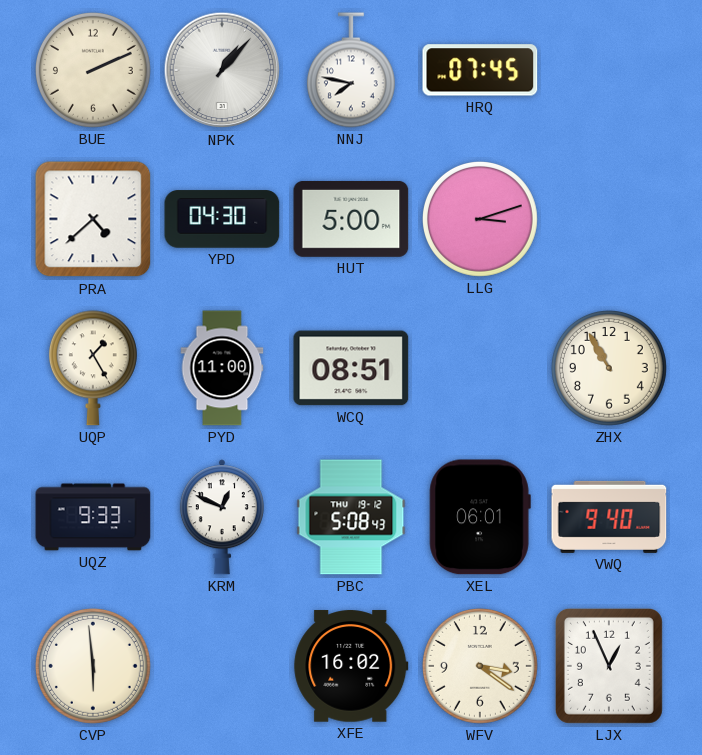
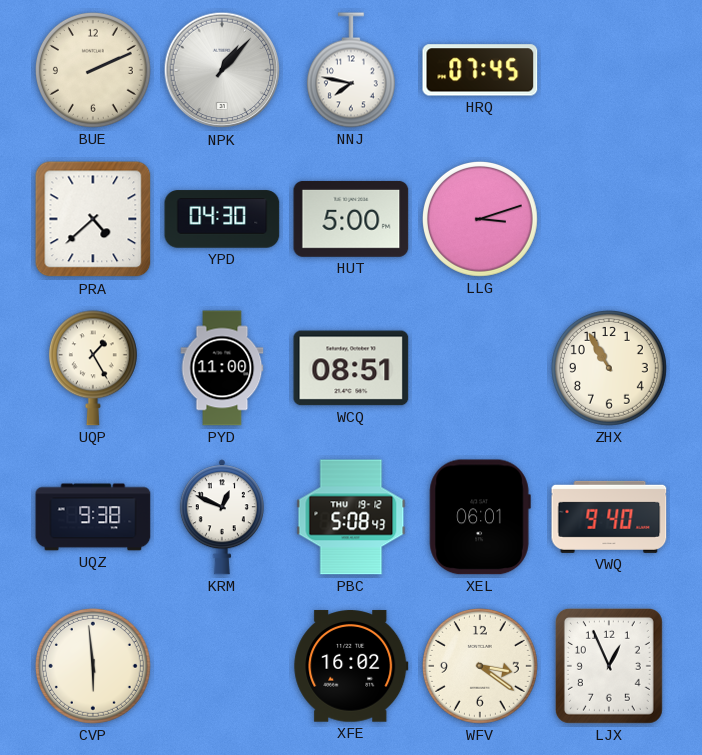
UQZ: 9:33 -> 9:38
